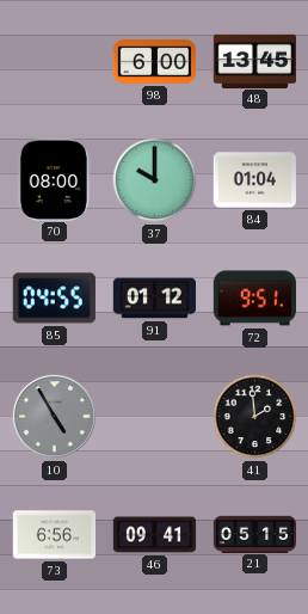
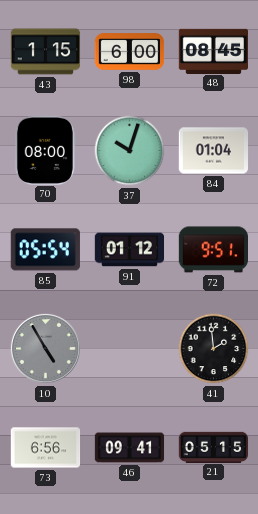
43: none -> 1:15
48: 13:45 -> 08:45
37: 10:00 -> 10:03
85: 04:55 -> 05:54
